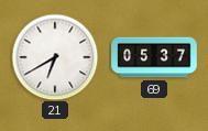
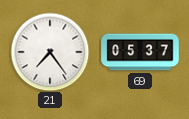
21: 6:40 -> 7:24
